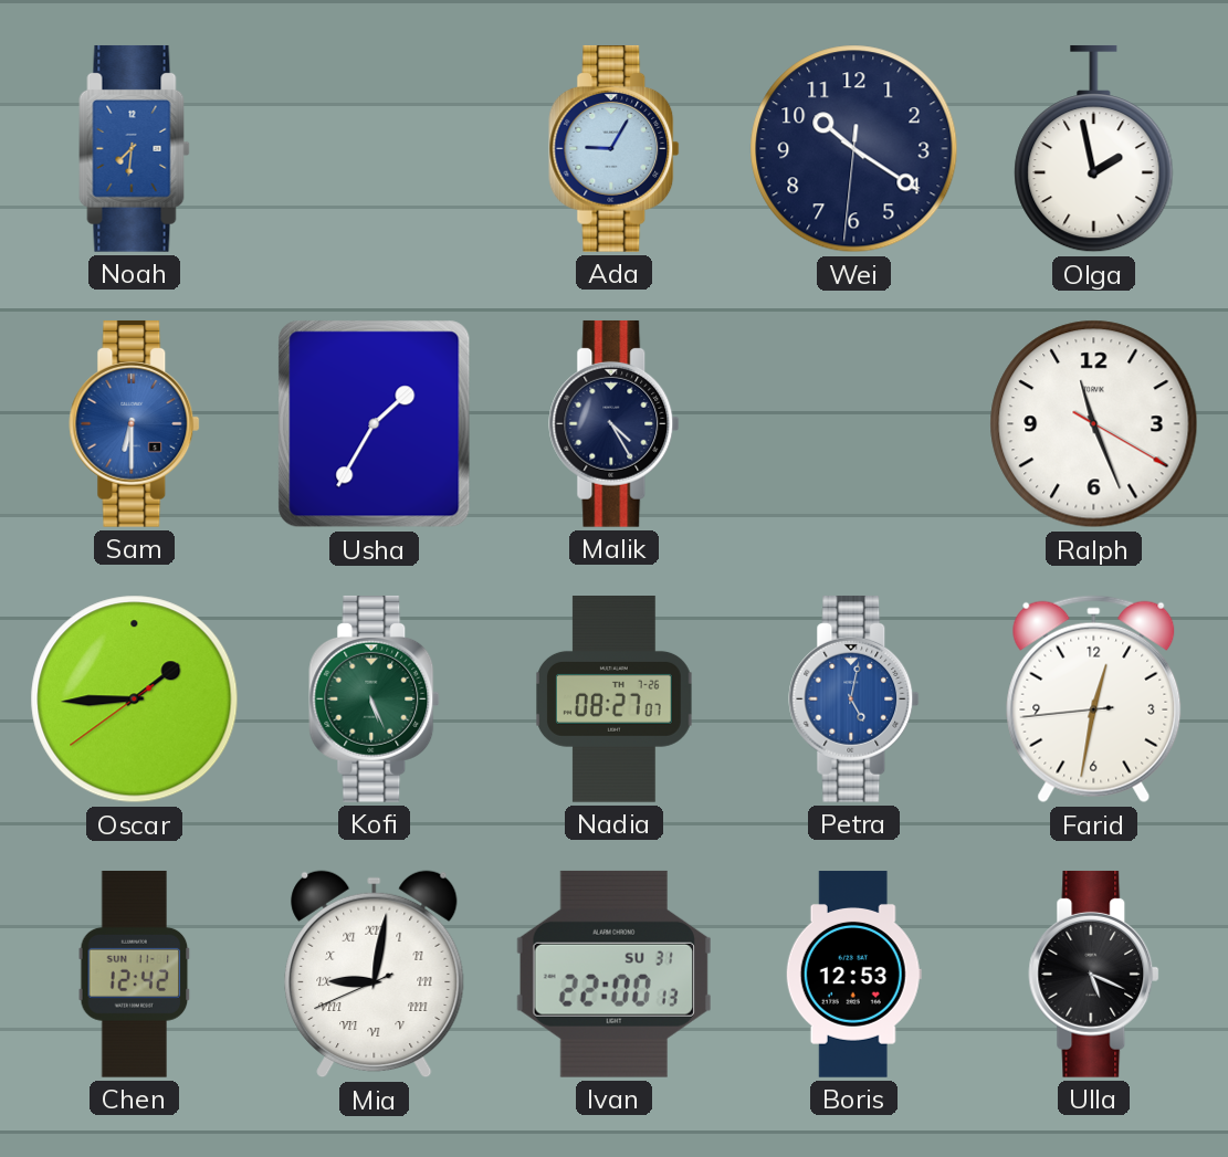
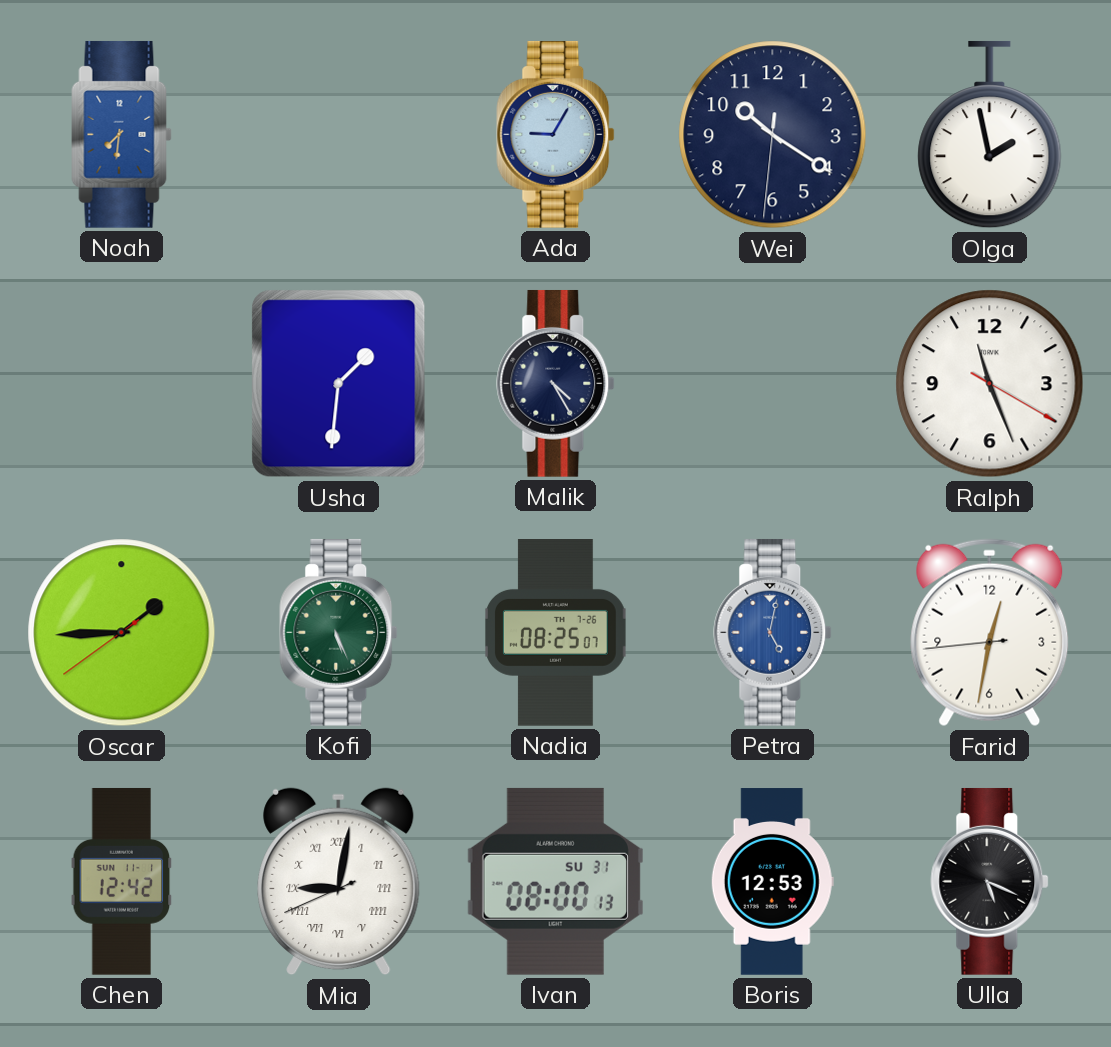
Sam: 6:30 -> none
Usha: 1:35 -> 1:31
Nadia: 08:27 -> 08:25
Ivan: 22:00 -> 08:00
